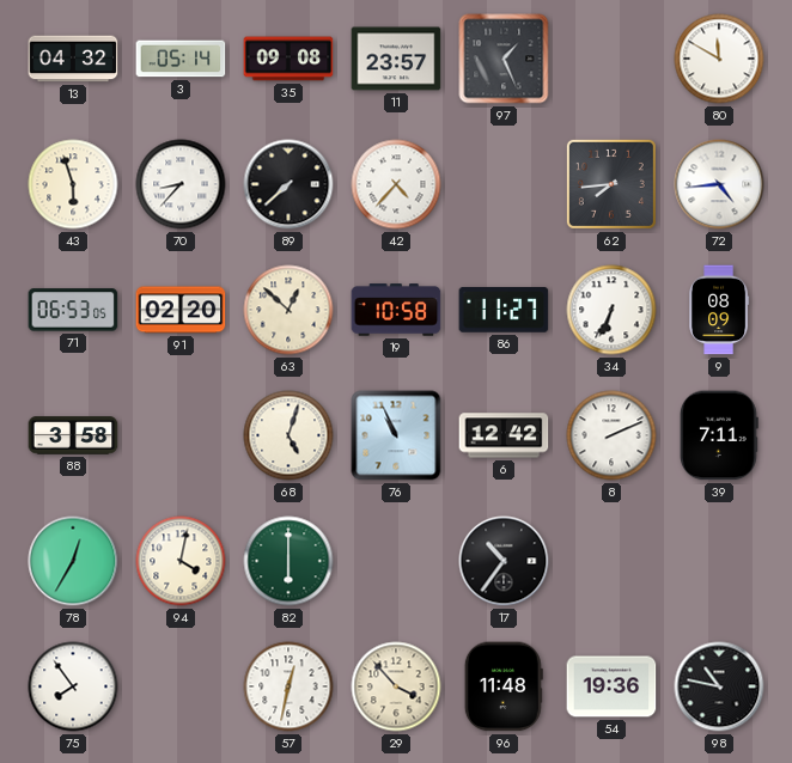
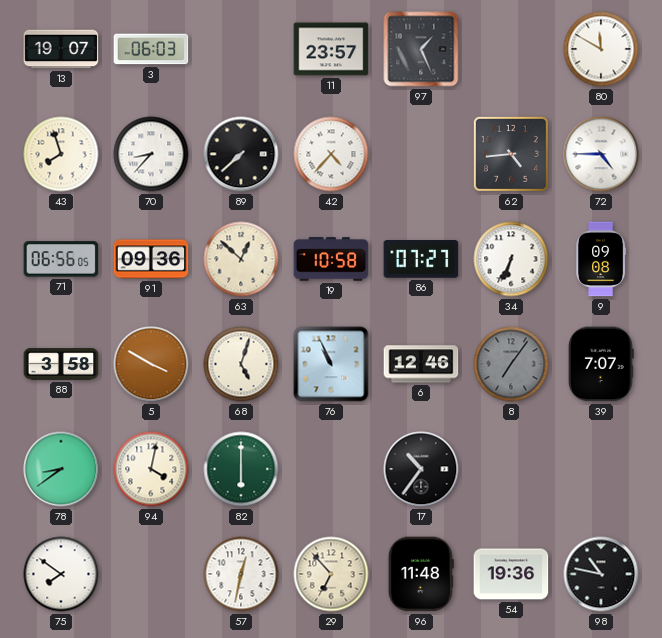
13: 04:32 -> 19:07
3: 05:14 -> 06:03
35: 09:08 -> none
43: 5:57 -> 7:57
62: 7:44 -> 4:44
72: 4:44 -> 4:45
71: 06:53 -> 06:56
91: 02:20 -> 09:36
86: 11:27 -> 07:27
9: 08:09 -> 09:08
5: none -> 3:50
6: 12:42 -> 12:46
8: 2:11 -> 7:06
8 dial: white -> grey
39: 7:11 -> 7:07
78: 12:35 -> 8:39
75: 7:54 -> 7:51
29: 3:53 -> 6:53
